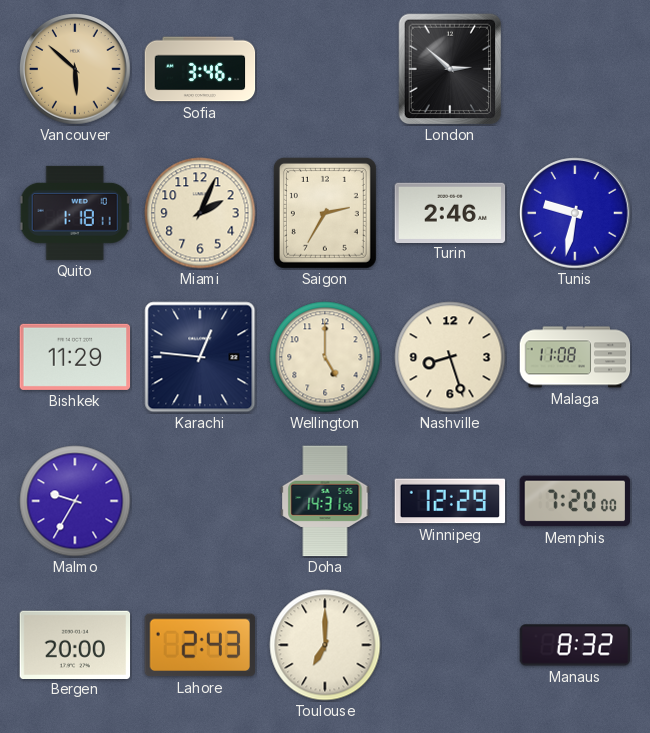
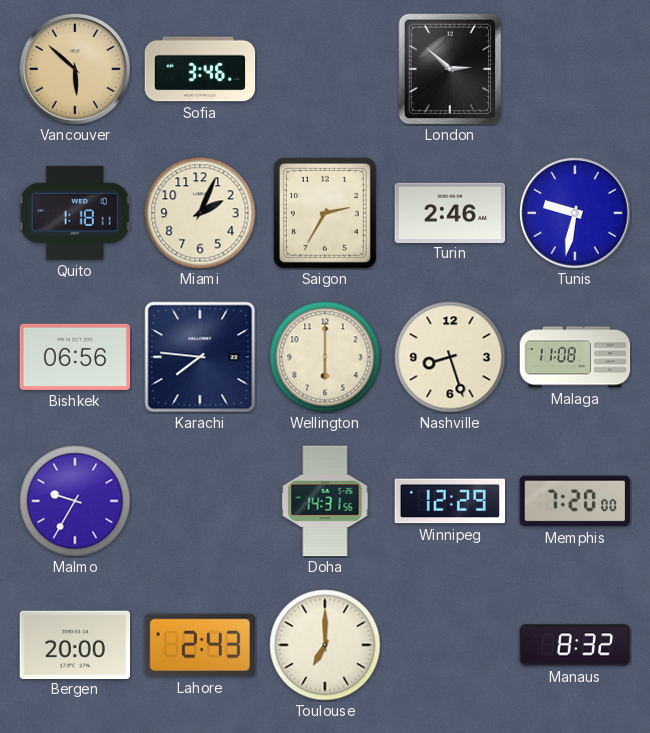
Bishkek: 11:29 -> 06:56
Karachi: 12:46 -> 7:46
Wellington: 5:00 -> 6:00
